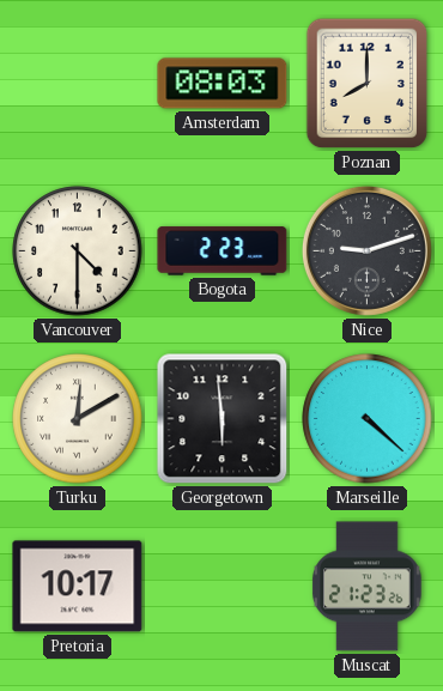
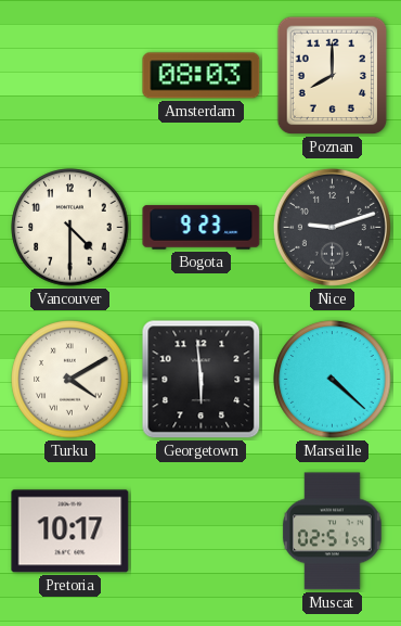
Bogota: 2:23 -> 9:23
Turku: 12:10 -> 4:10
Muscat: 21:23 -> 02:51
